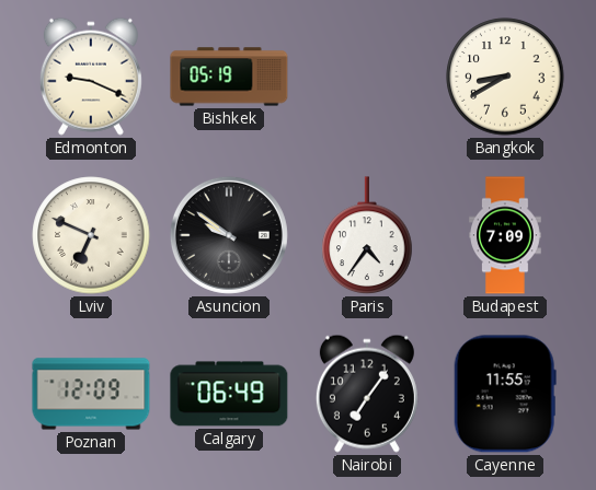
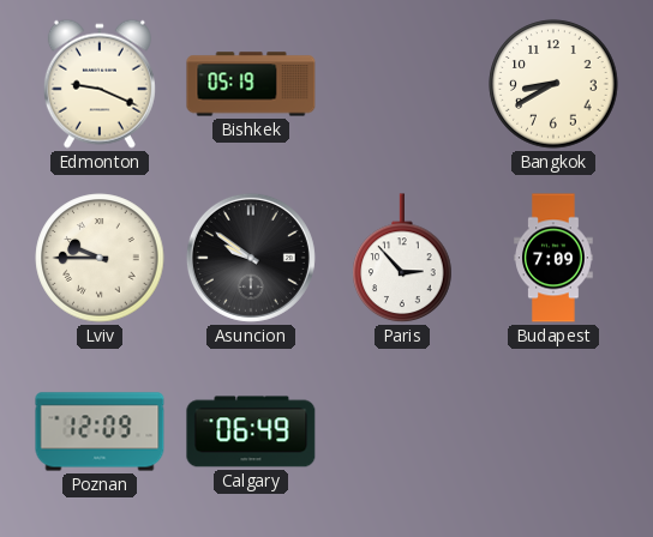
Lviv: 6:49 -> 9:45
Paris: 4:36 -> 2:53
Nairobi: 7:06 -> none
Cayenne: 11:55 -> none
